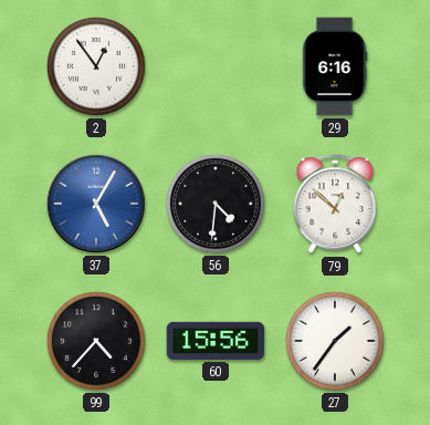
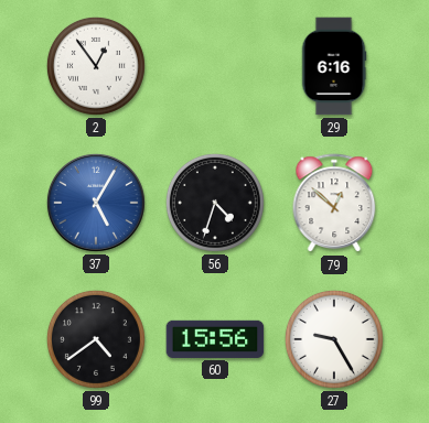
56: 4:31 -> 4:33
99: 4:37 -> 4:39
27: 1:36 -> 9:25
